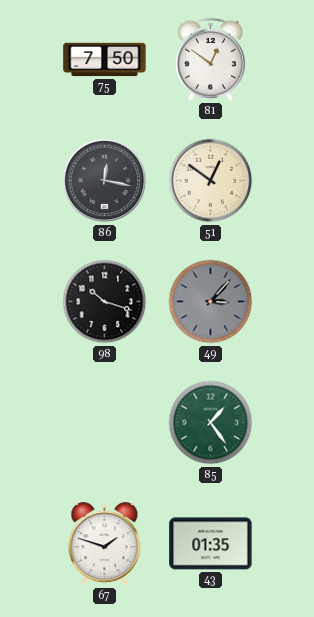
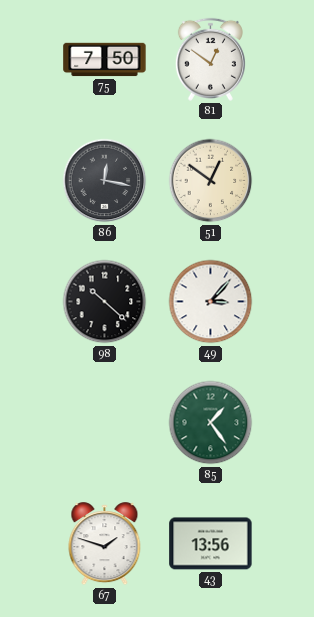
98: 10:18 -> 10:22
49 dial: grey -> white
43: 01:35 -> 13:56
